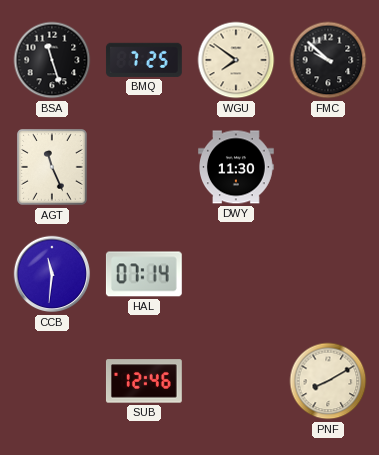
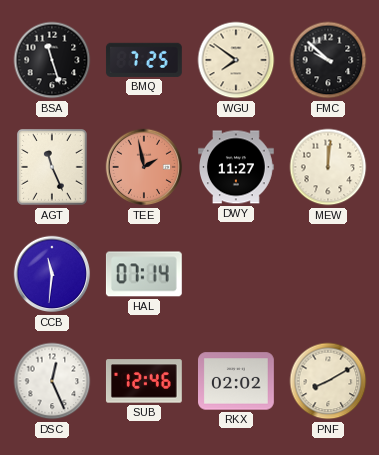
TEE: none -> 1:58
DWY: 11:30 -> 11:27
MEW: none -> 12:01
DSC: none -> 12:26
RKX: none -> 02:02
